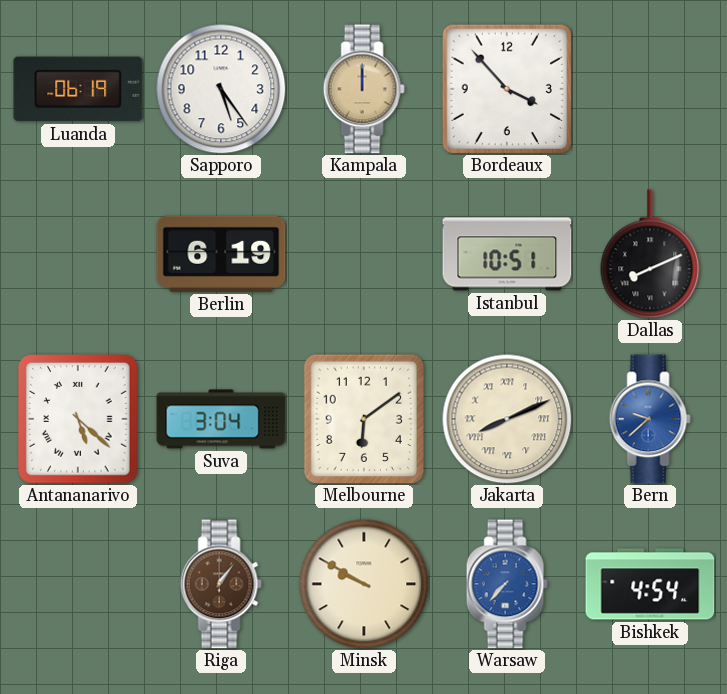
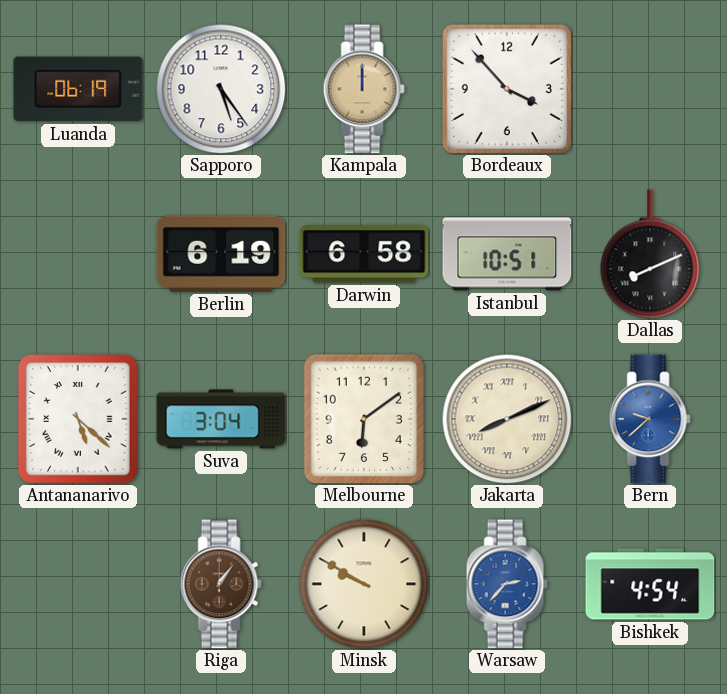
Darwin: none -> 6:58
Warsaw: 7:37 -> 2:37
